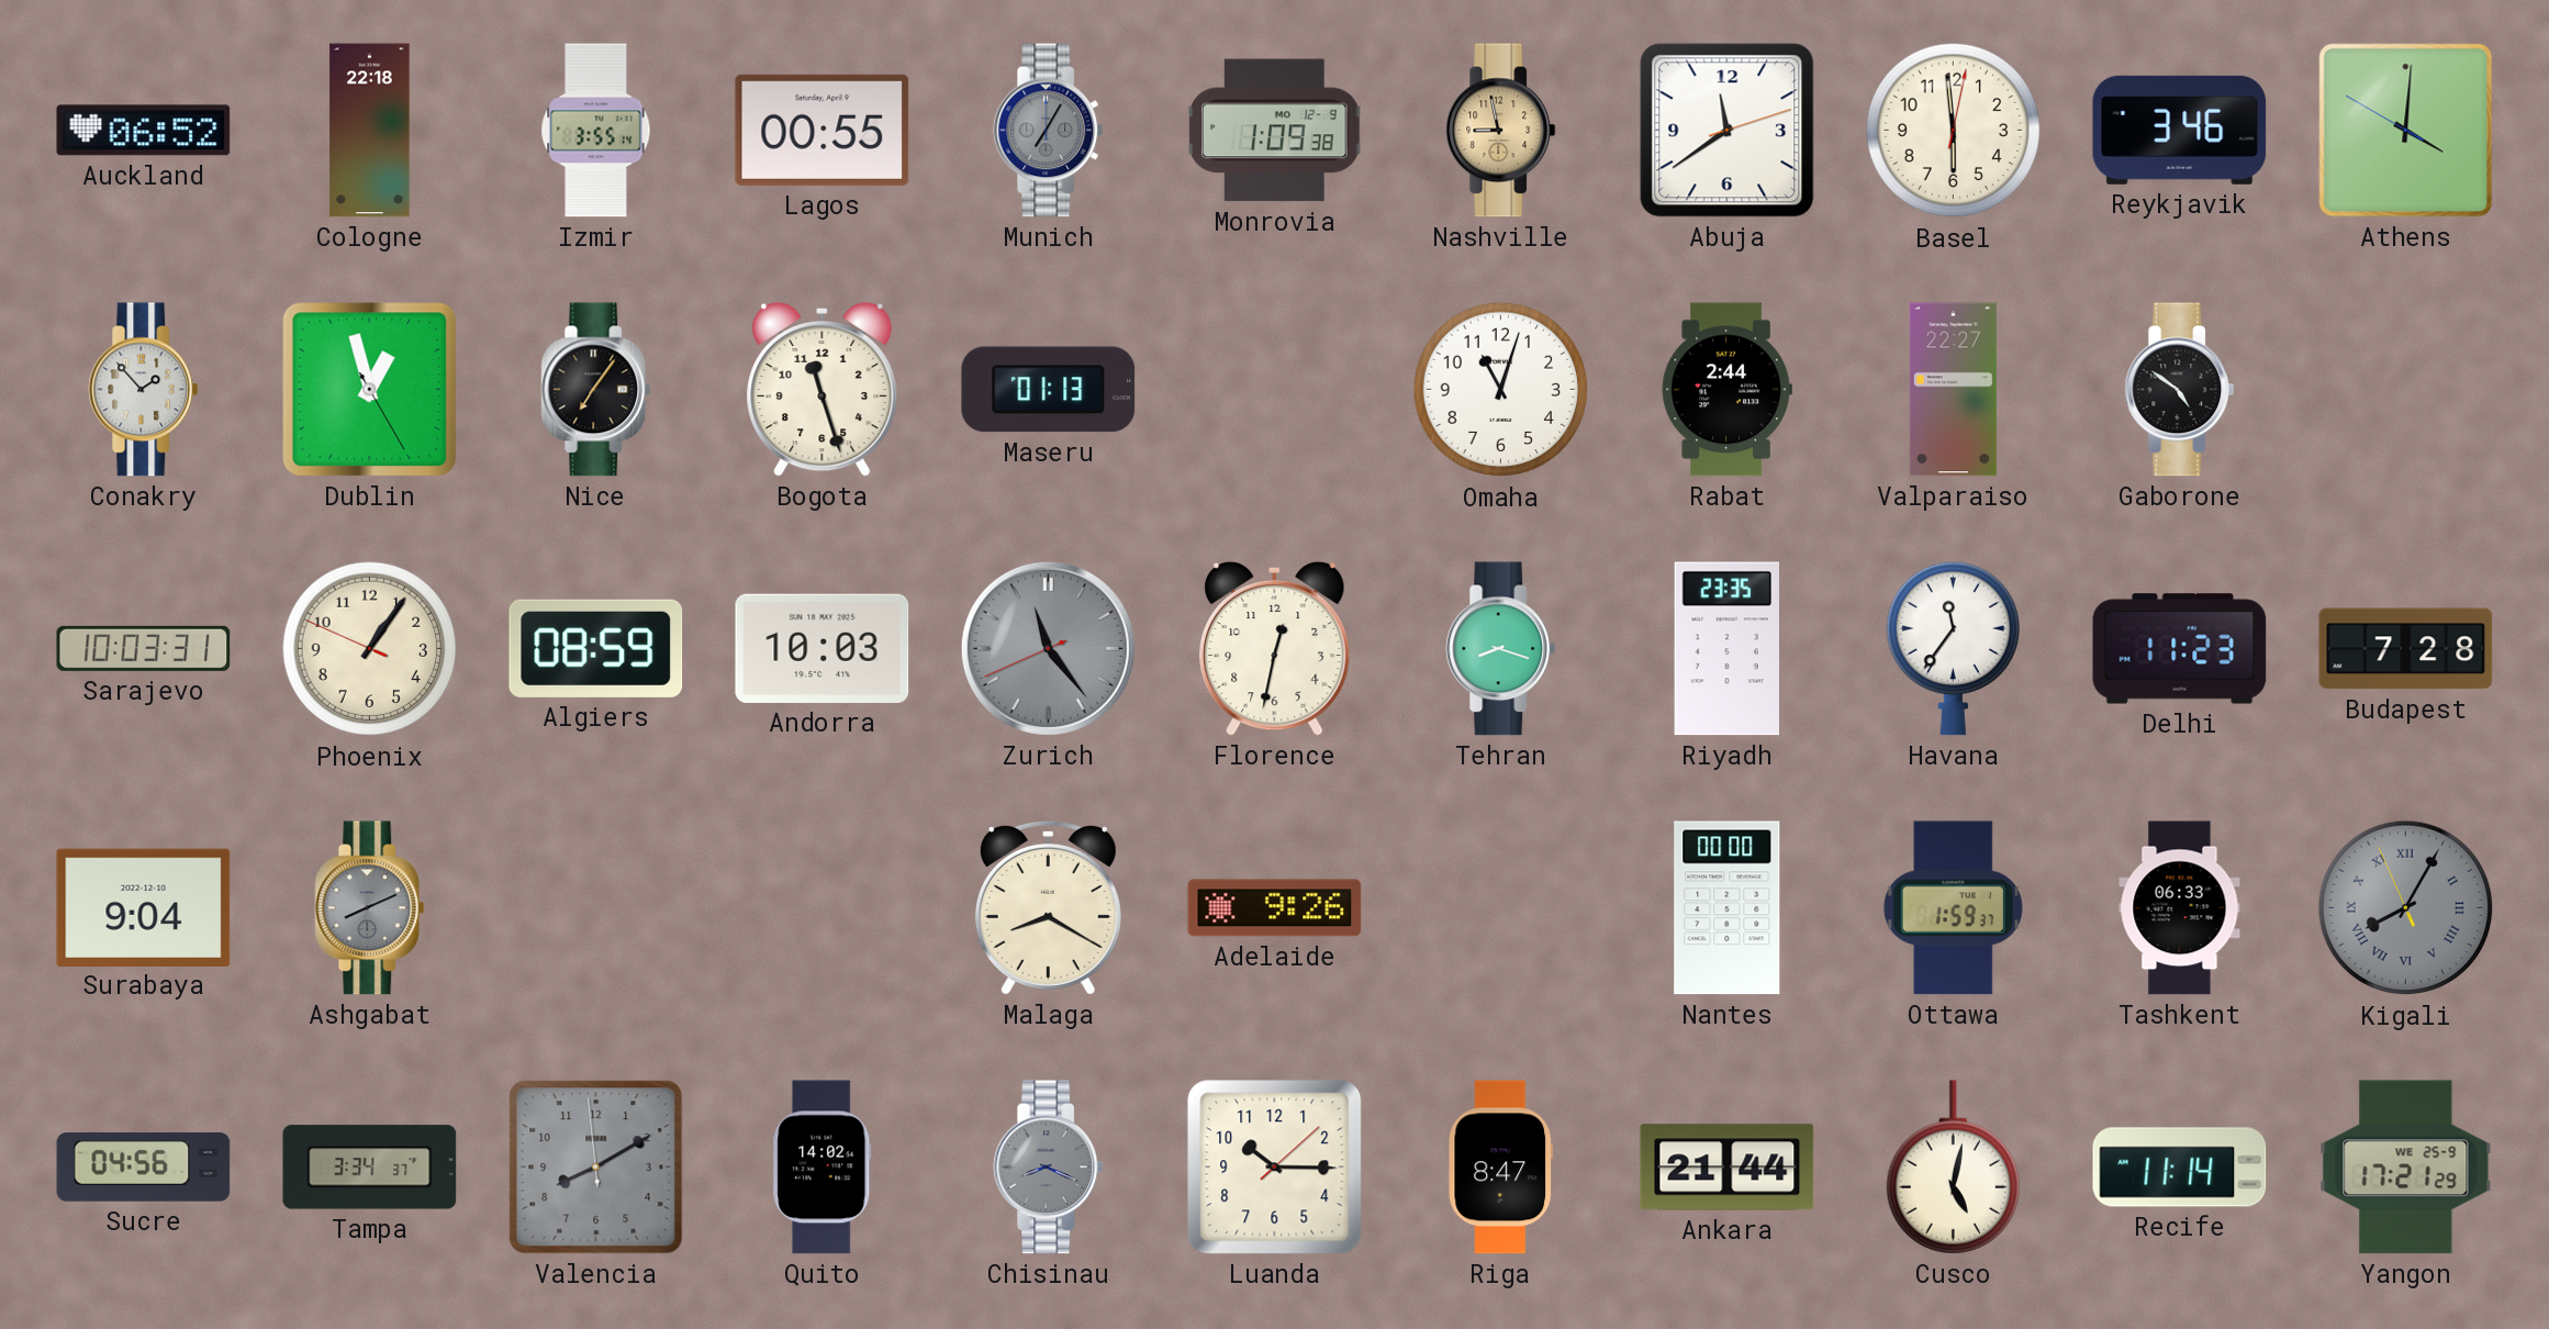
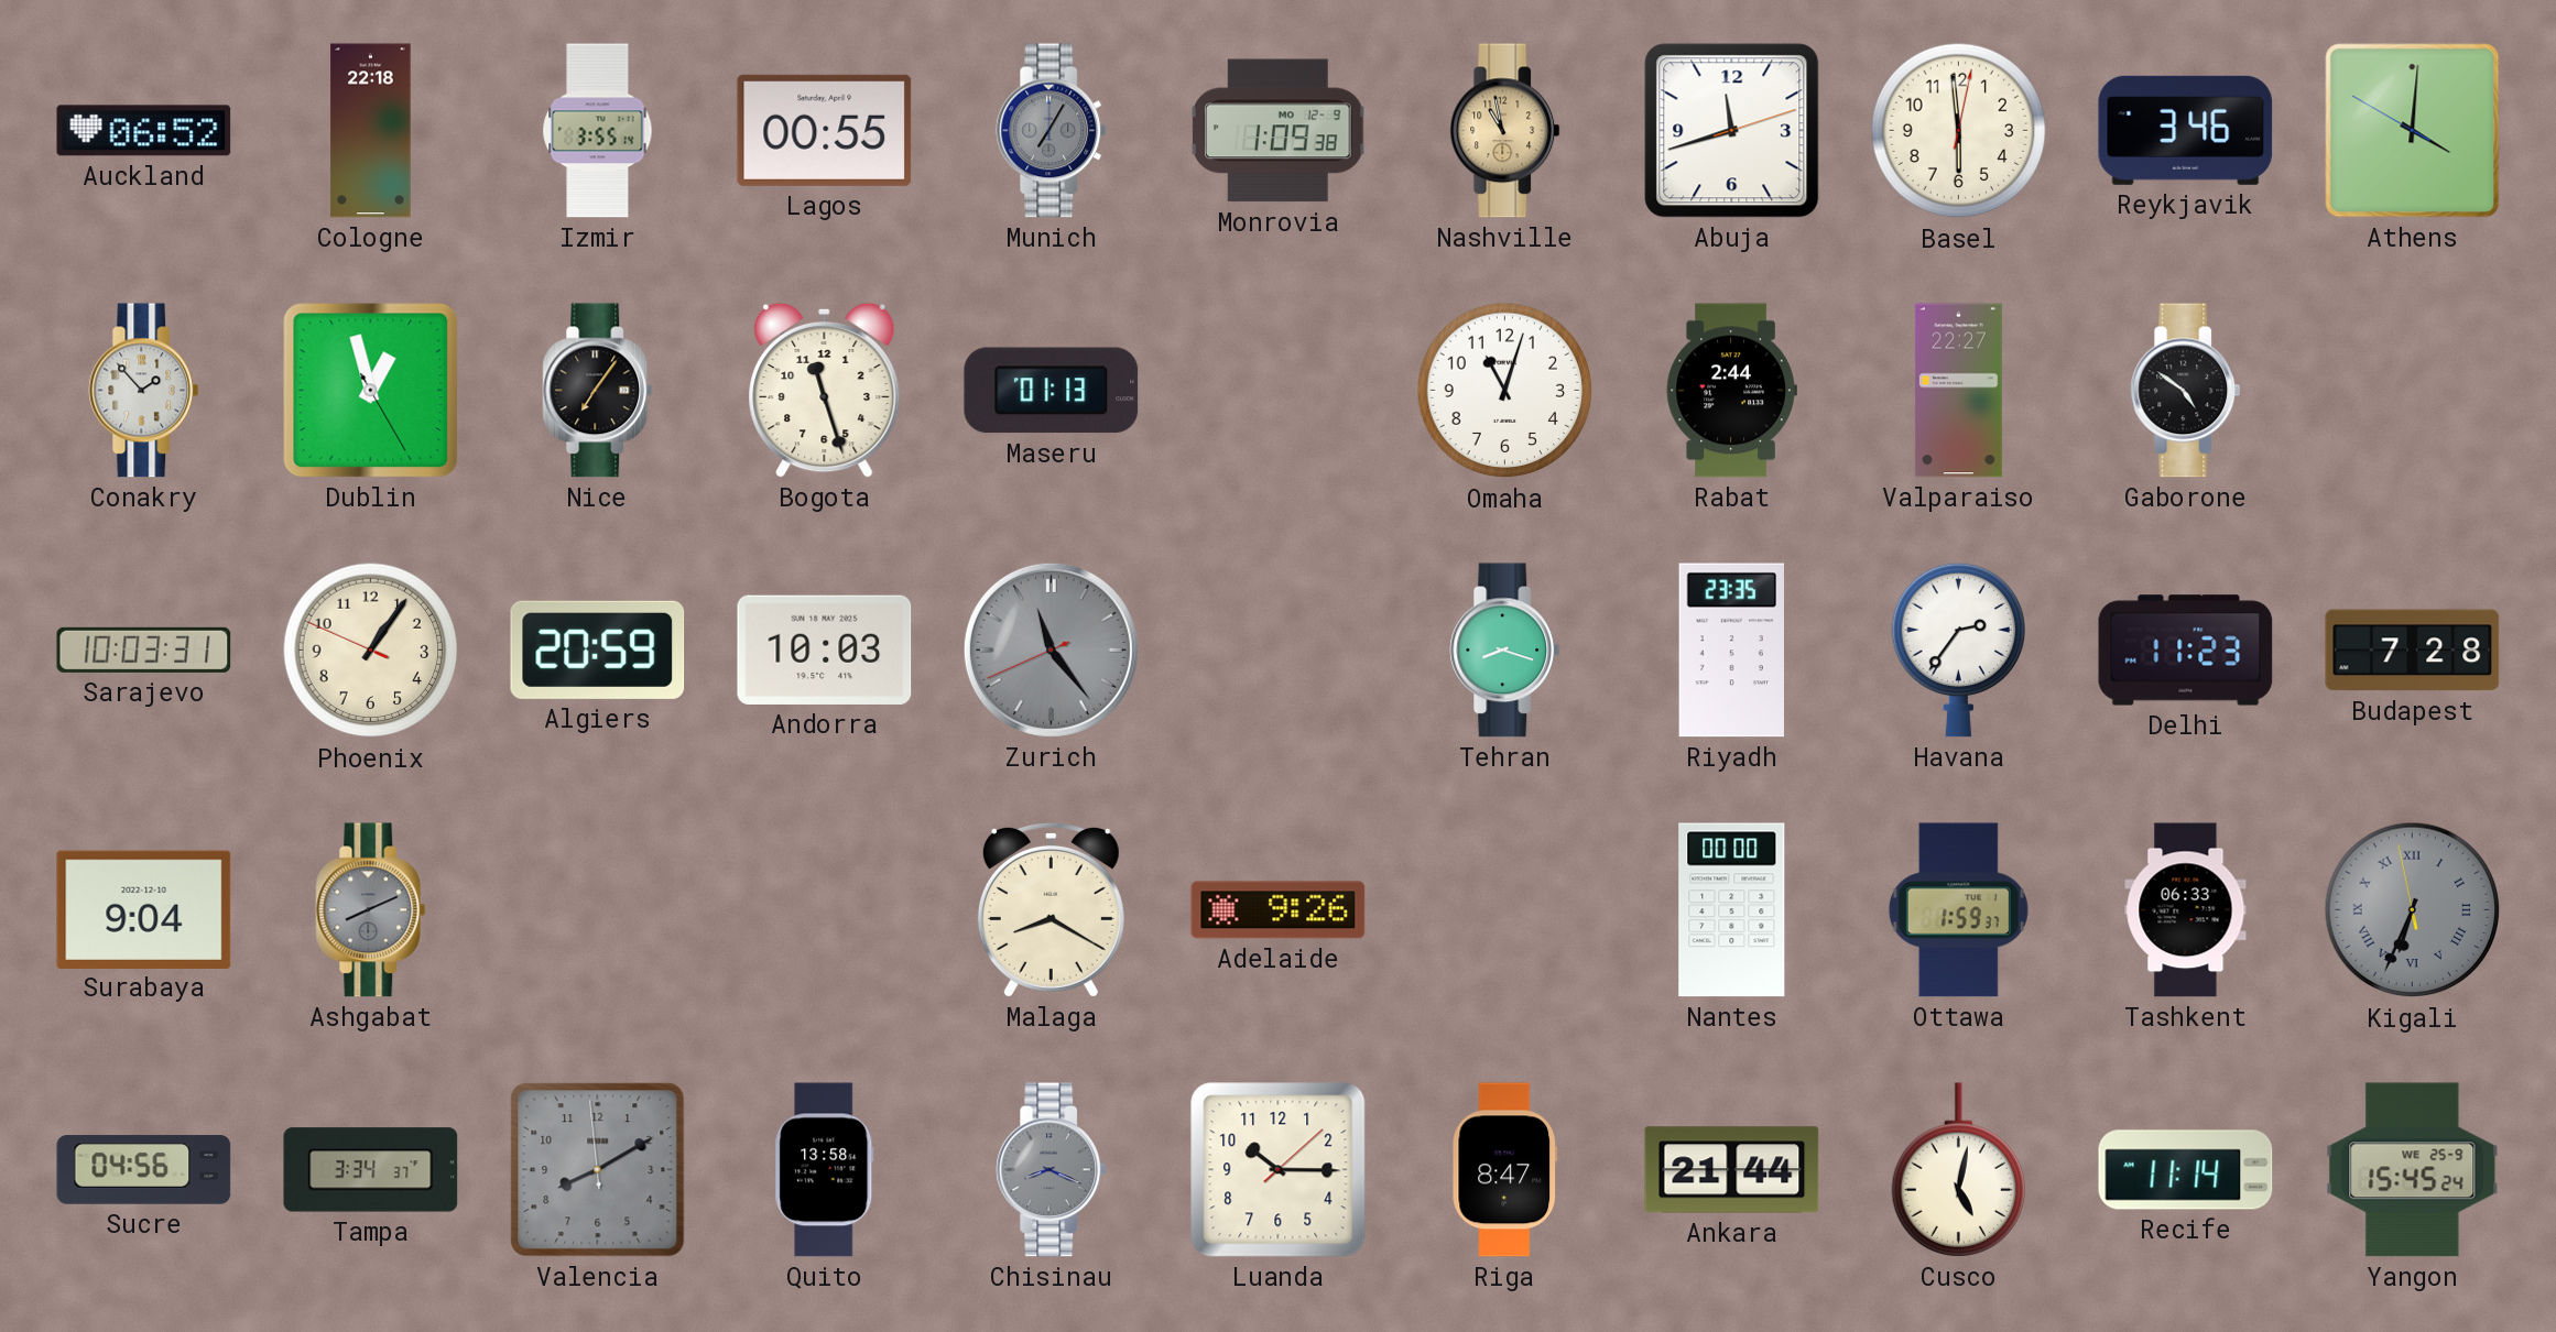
Nashville: 8:58 -> 10:58
Abuja: 11:39 -> 11:42
Algiers: 08:59 -> 20:59
Florence: 12:32 -> none
Havana: 11:36 -> 2:36
Kigali: 8:04 -> 6:33
Quito: 14:02 -> 13:58
Yangon: 17:21 -> 15:45
